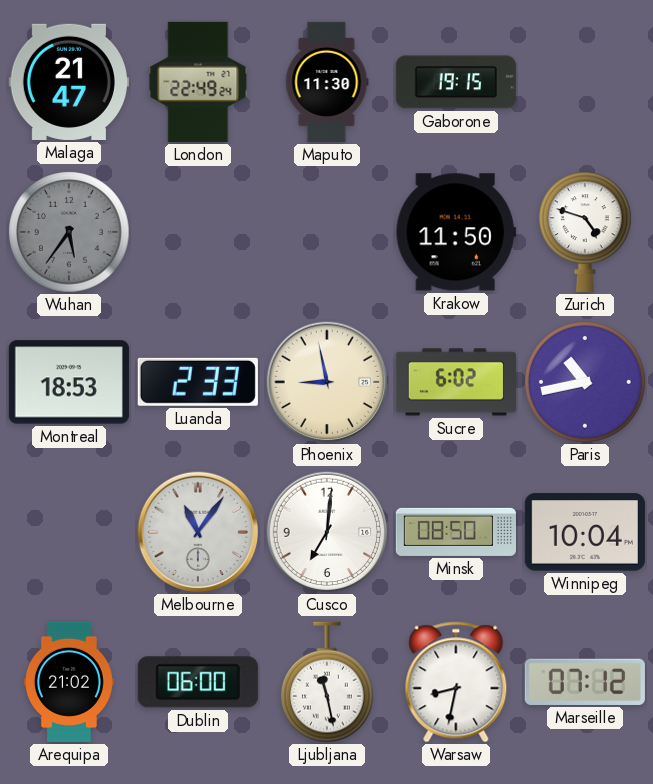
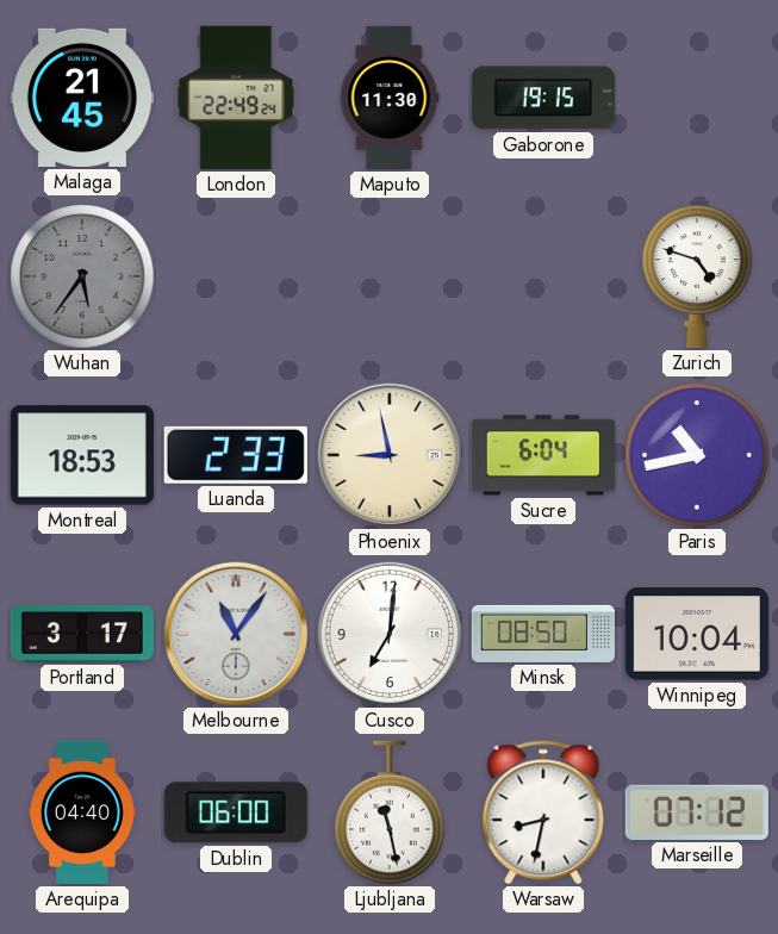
Malaga: 21:47 -> 21:45
Krakow: 11:50 -> none
Sucre: 6:02 -> 6:04
Portland: none -> 3:17
Arequipa: 21:02 -> 04:40
